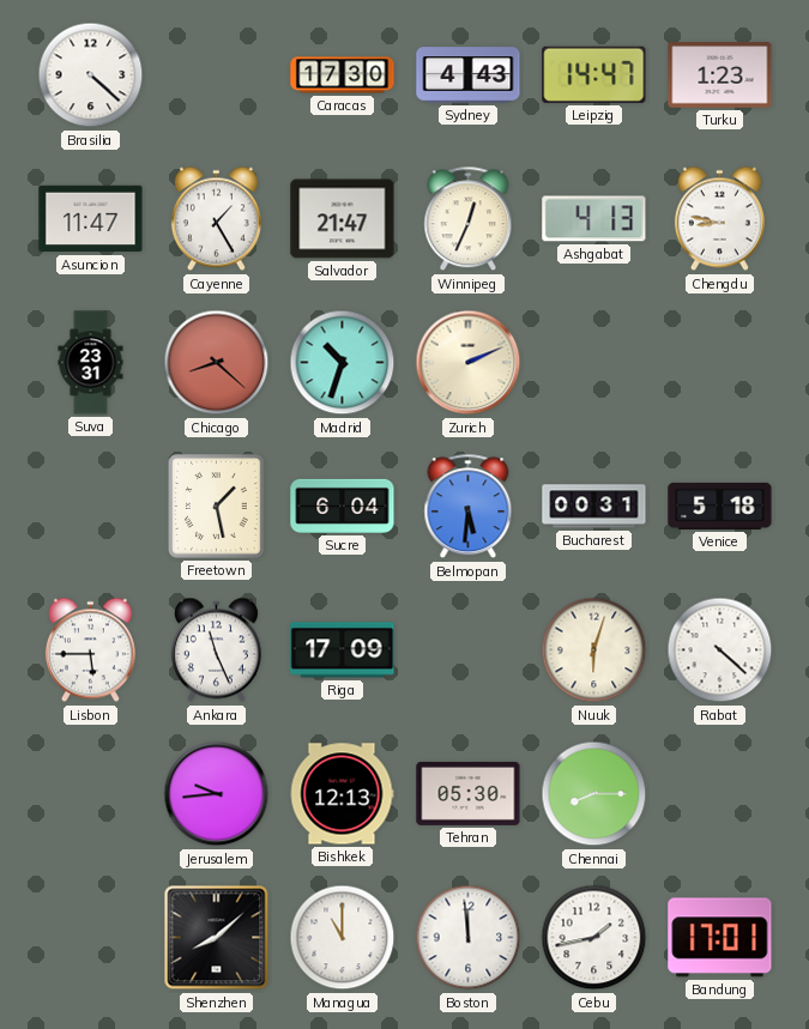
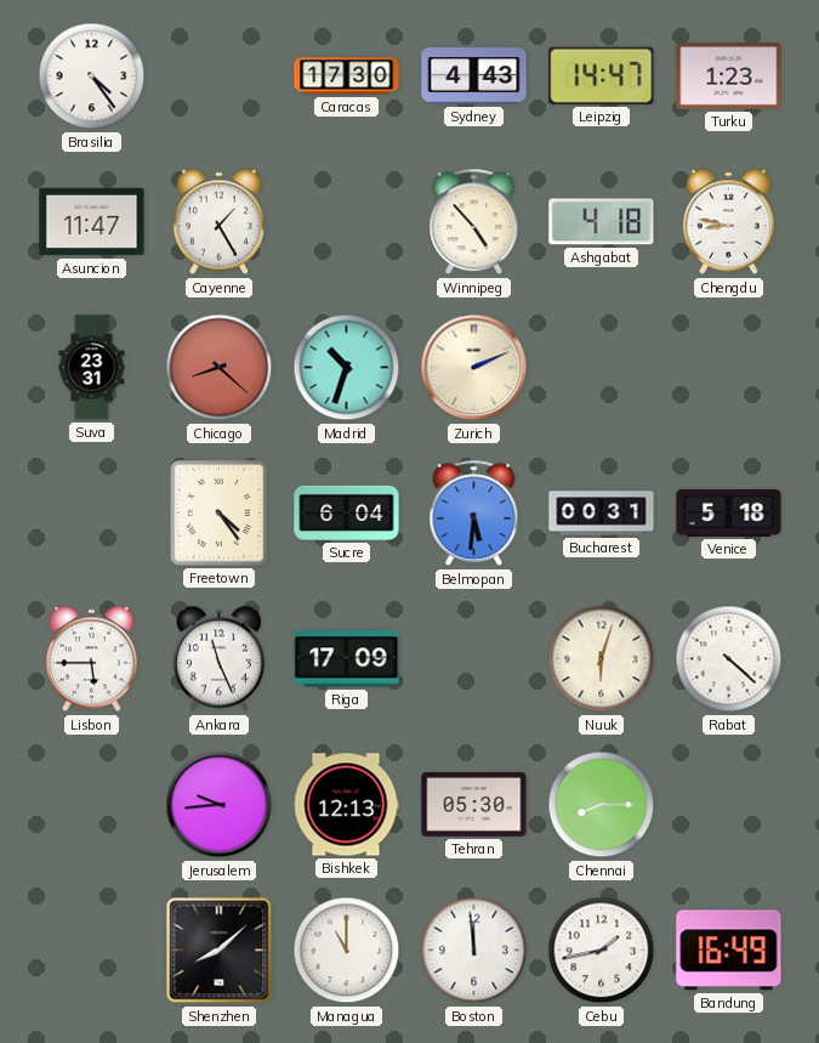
Brasilia: 4:22 -> 4:24
Salvador: 21:47 -> none
Winnipeg: 12:34 -> 4:53
Ashgabat: 4:13 -> 4:18
Freetown: 1:28 -> 4:24
Bandung: 17:01 -> 16:49
